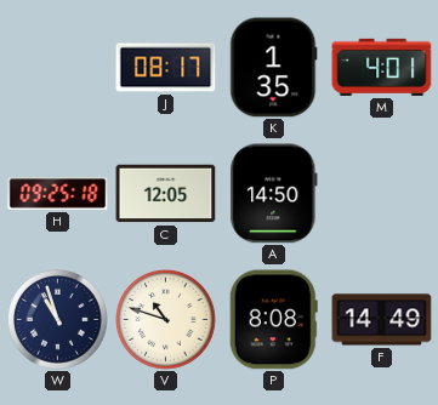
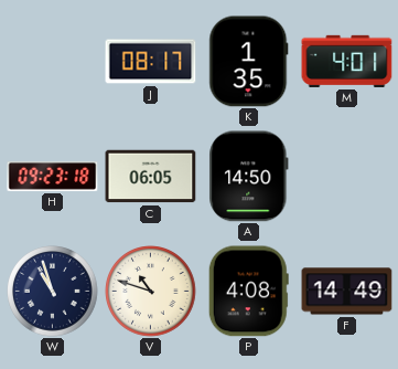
H: 09:25 -> 09:23
C: 12:05 -> 06:05
P: 8:08 -> 4:08
